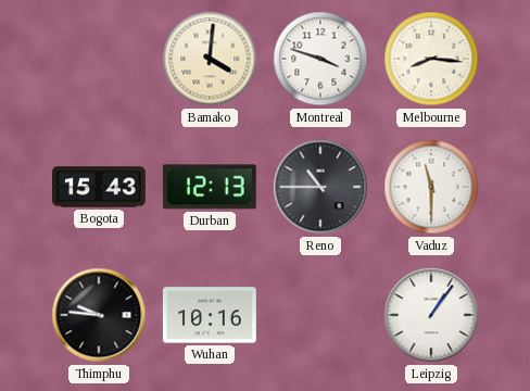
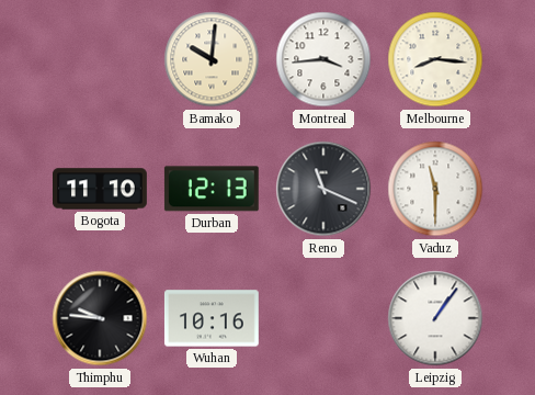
Bamako: 4:01 -> 10:01
Montreal: 3:48 -> 3:44
Bogota: 15:43 -> 11:10
Reno: 10:45 -> 11:19
